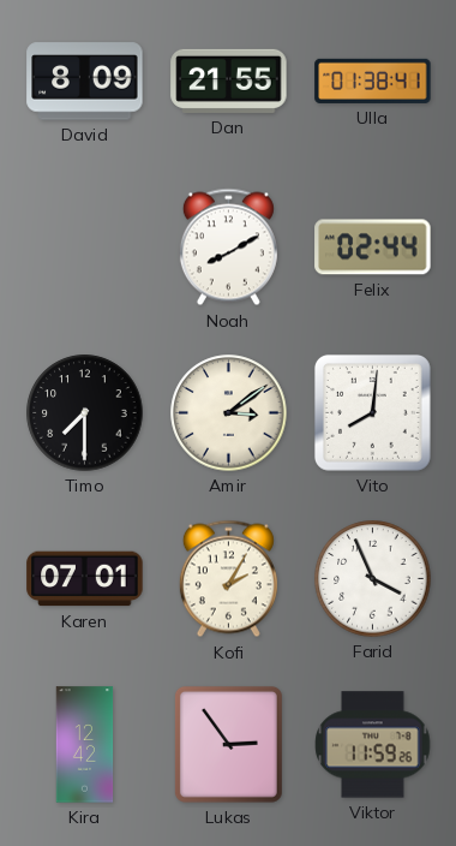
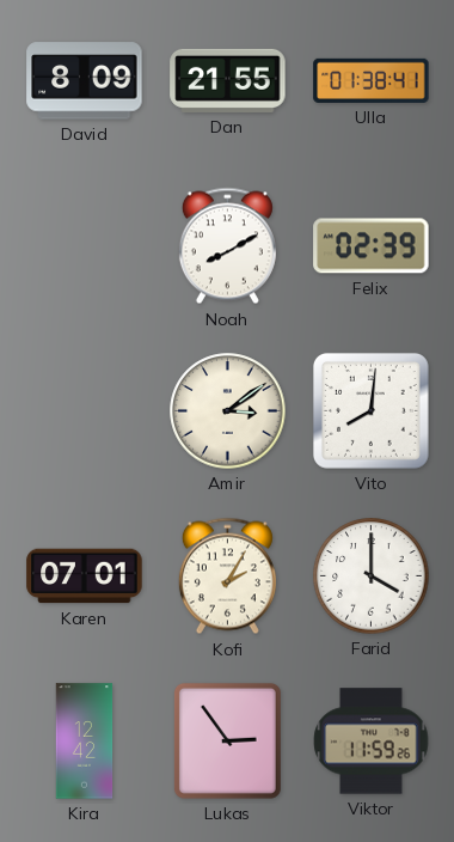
Felix: 02:44 -> 02:39
Timo: 7:30 -> none
Farid: 3:56 -> 4:00
